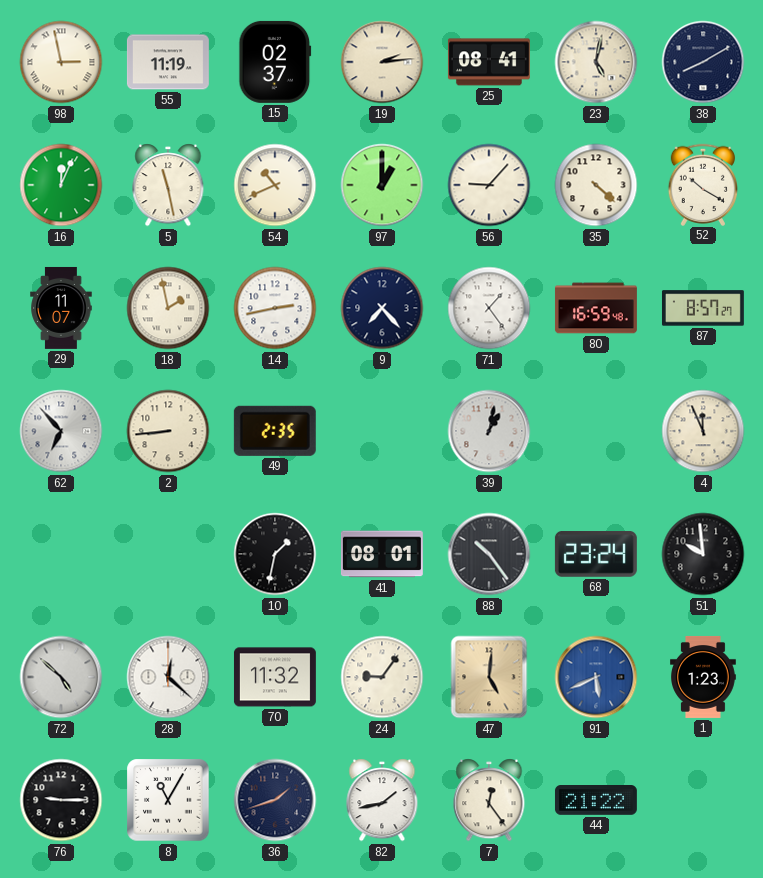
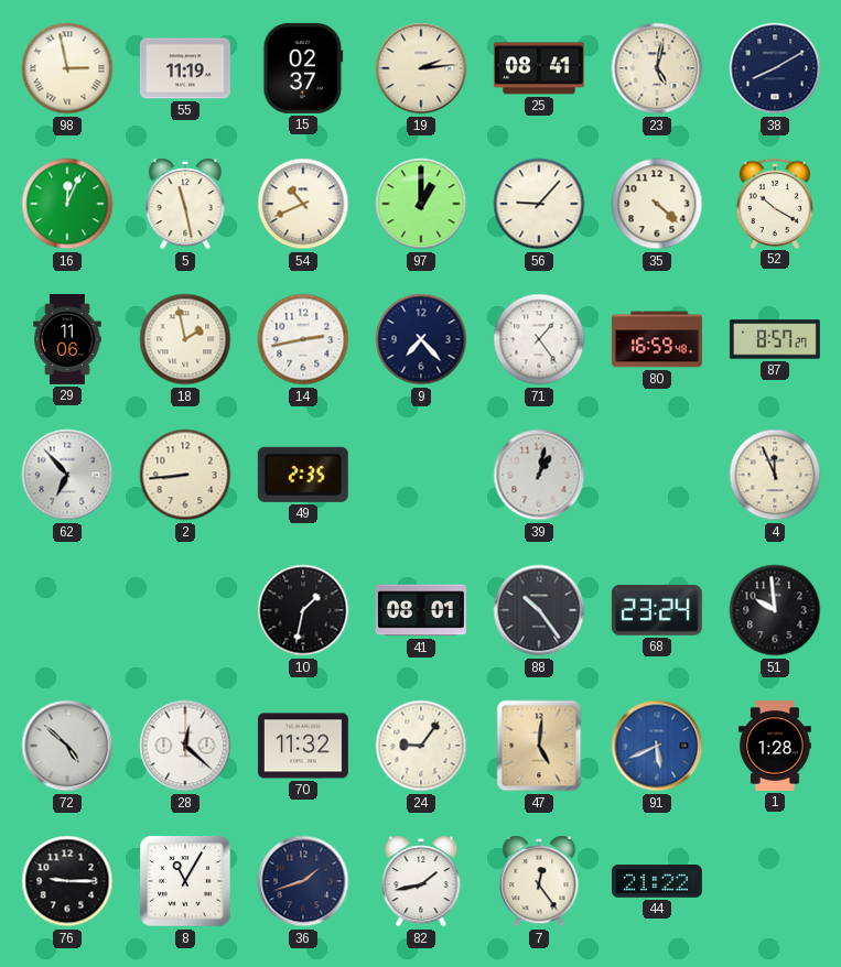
29: 11:07 -> 11:06
1: 1:23 -> 1:28
